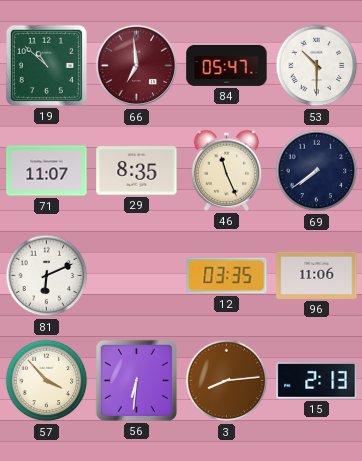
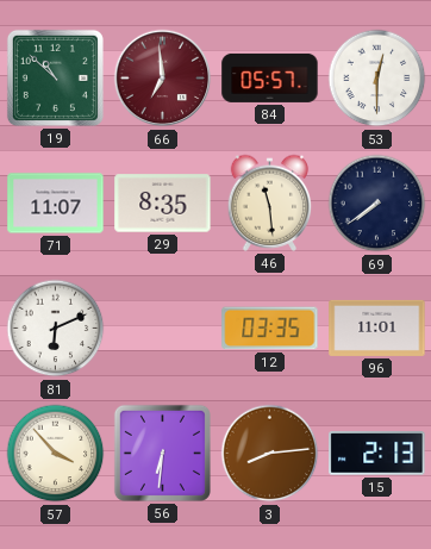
84: 05:47 -> 05:57
53: 10:30 -> 12:30
46: 11:26 -> 11:29
96: 11:06 -> 11:01
